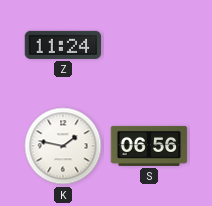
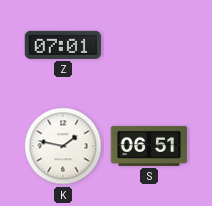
Z: 11:24 -> 07:01
S: 06:56 -> 06:51
